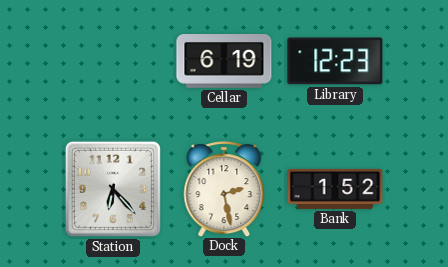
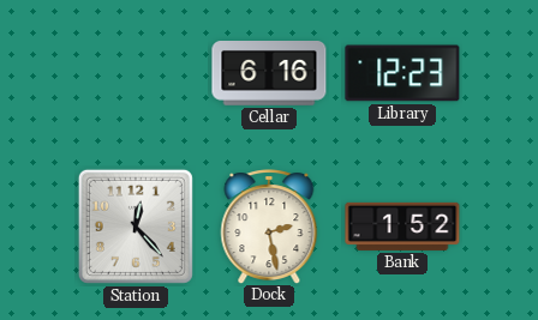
Cellar: 6:19 -> 6:16
Station: 6:23 -> 12:23
